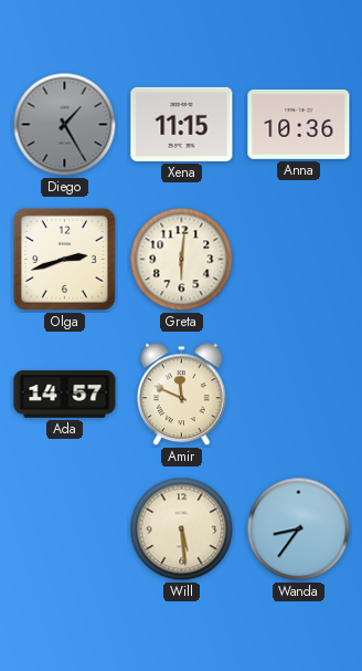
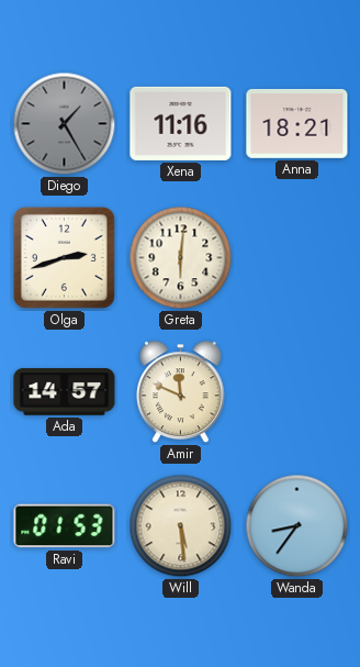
Xena: 11:15 -> 11:16
Anna: 10:36 -> 18:21
Ravi: none -> 01:53
